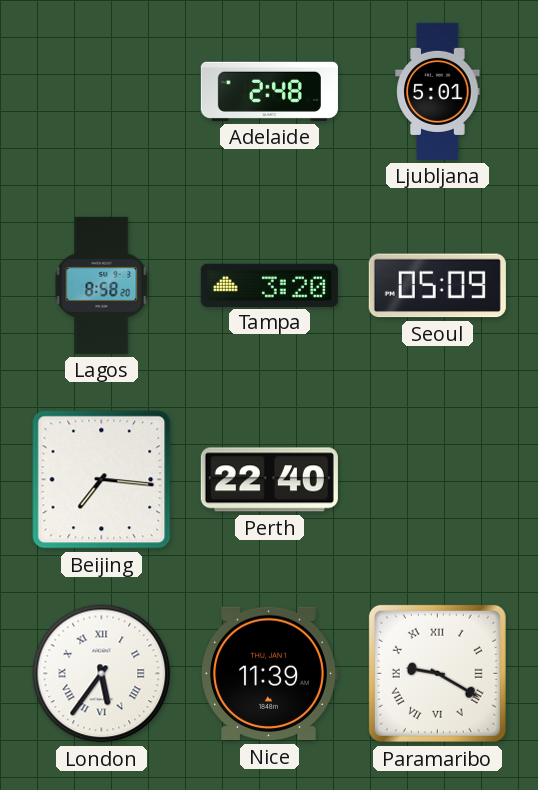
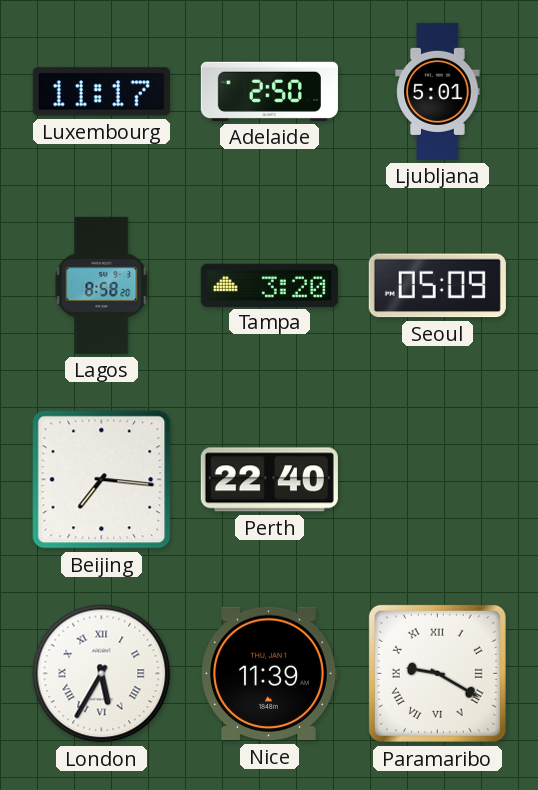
Luxembourg: none -> 11:17
Adelaide: 2:48 -> 2:50
London: 5:36 -> 5:35
